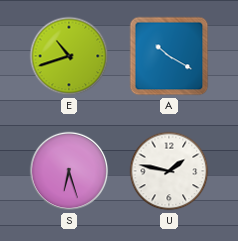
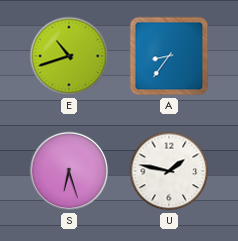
A: 10:20 -> 8:36
